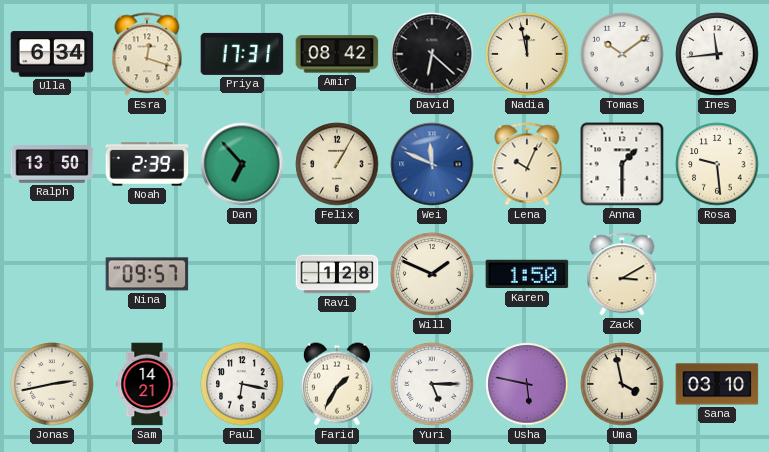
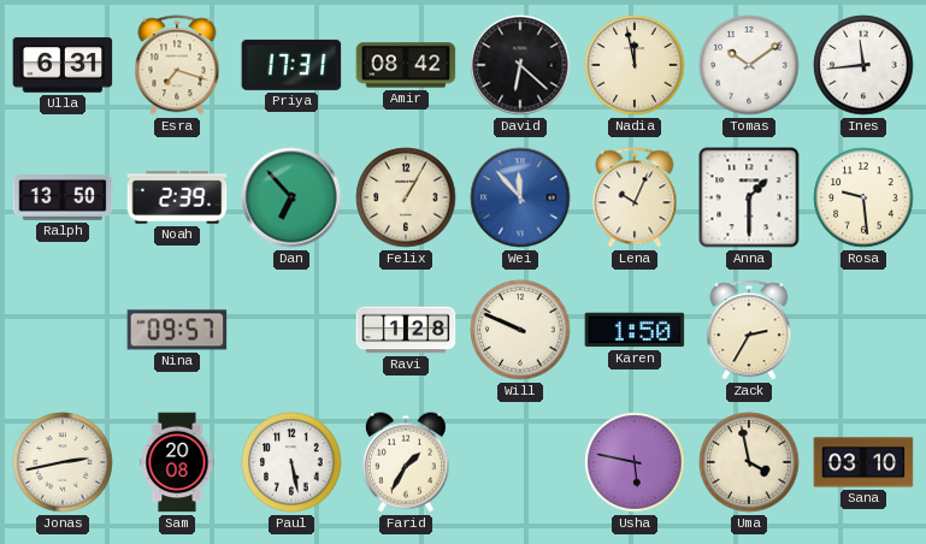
Ulla: 6:34 -> 6:31
Esra: 12:18 -> 7:18
Wei: 11:49 -> 11:53
Will: 1:49 -> 9:49
Zack: 3:10 -> 2:35
Sam: 14:21 -> 20:08
Paul: 6:17 -> 5:28
Yuri: 5:15 -> none
